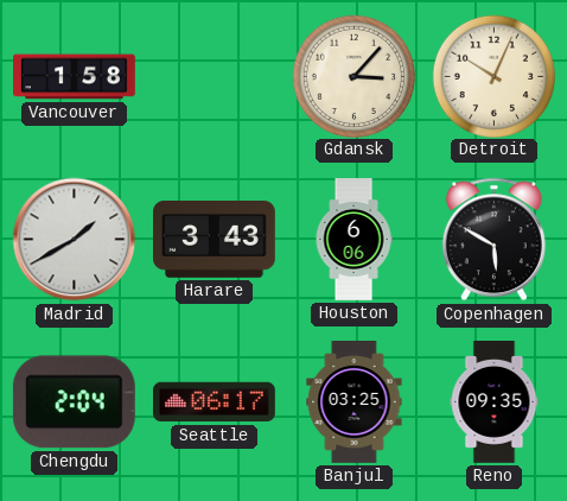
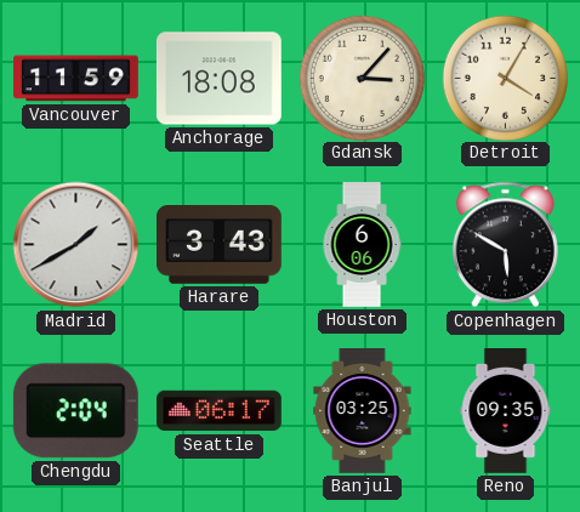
Vancouver: 1:58 -> 11:59
Anchorage: none -> 18:08
Detroit: 10:04 -> 4:05
